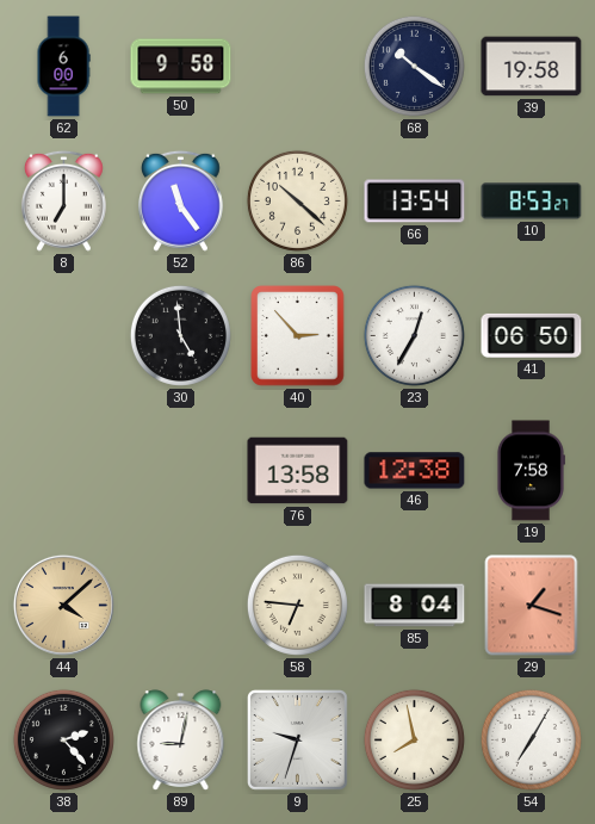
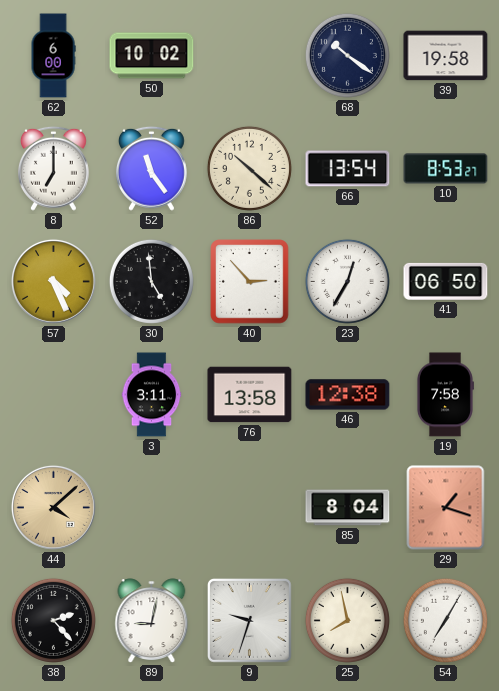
50: 9:58 -> 10:02
57: none -> 4:26
3: none -> 3:11
58: 6:46 -> none
